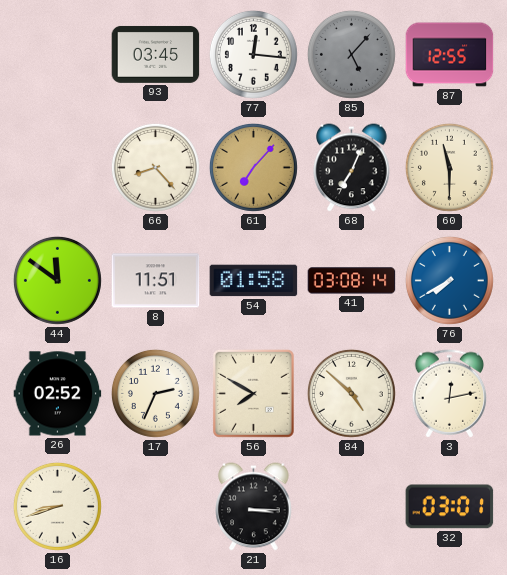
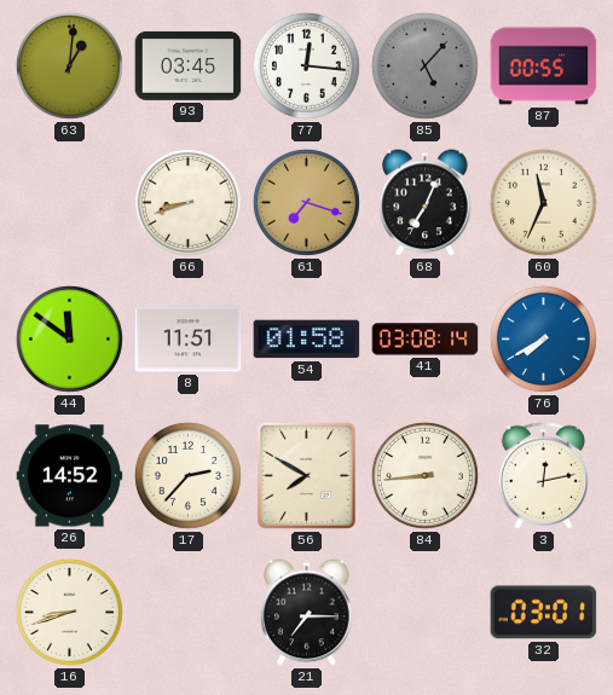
63: none -> 1:01
87: 12:55 -> 00:55
66: 8:23 -> 8:42
61: 7:07 -> 7:18
60: 11:30 -> 11:34
26: 02:52 -> 14:52
17: 2:34 -> 2:37
84: 4:52 -> 8:44
21: 3:15 -> 7:15
